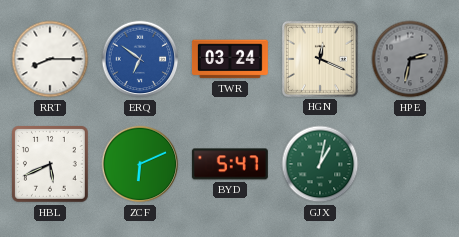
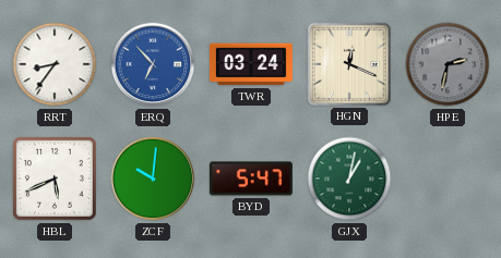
RRT: 8:15 -> 8:36
ERQ: 6:51 -> 6:53
ZCF: 6:11 -> 10:01
